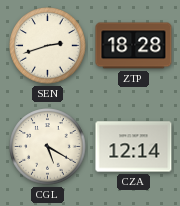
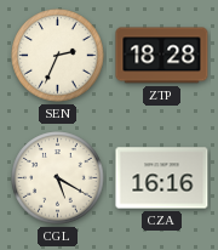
SEN: 2:42 -> 2:34
CZA: 12:14 -> 16:16
